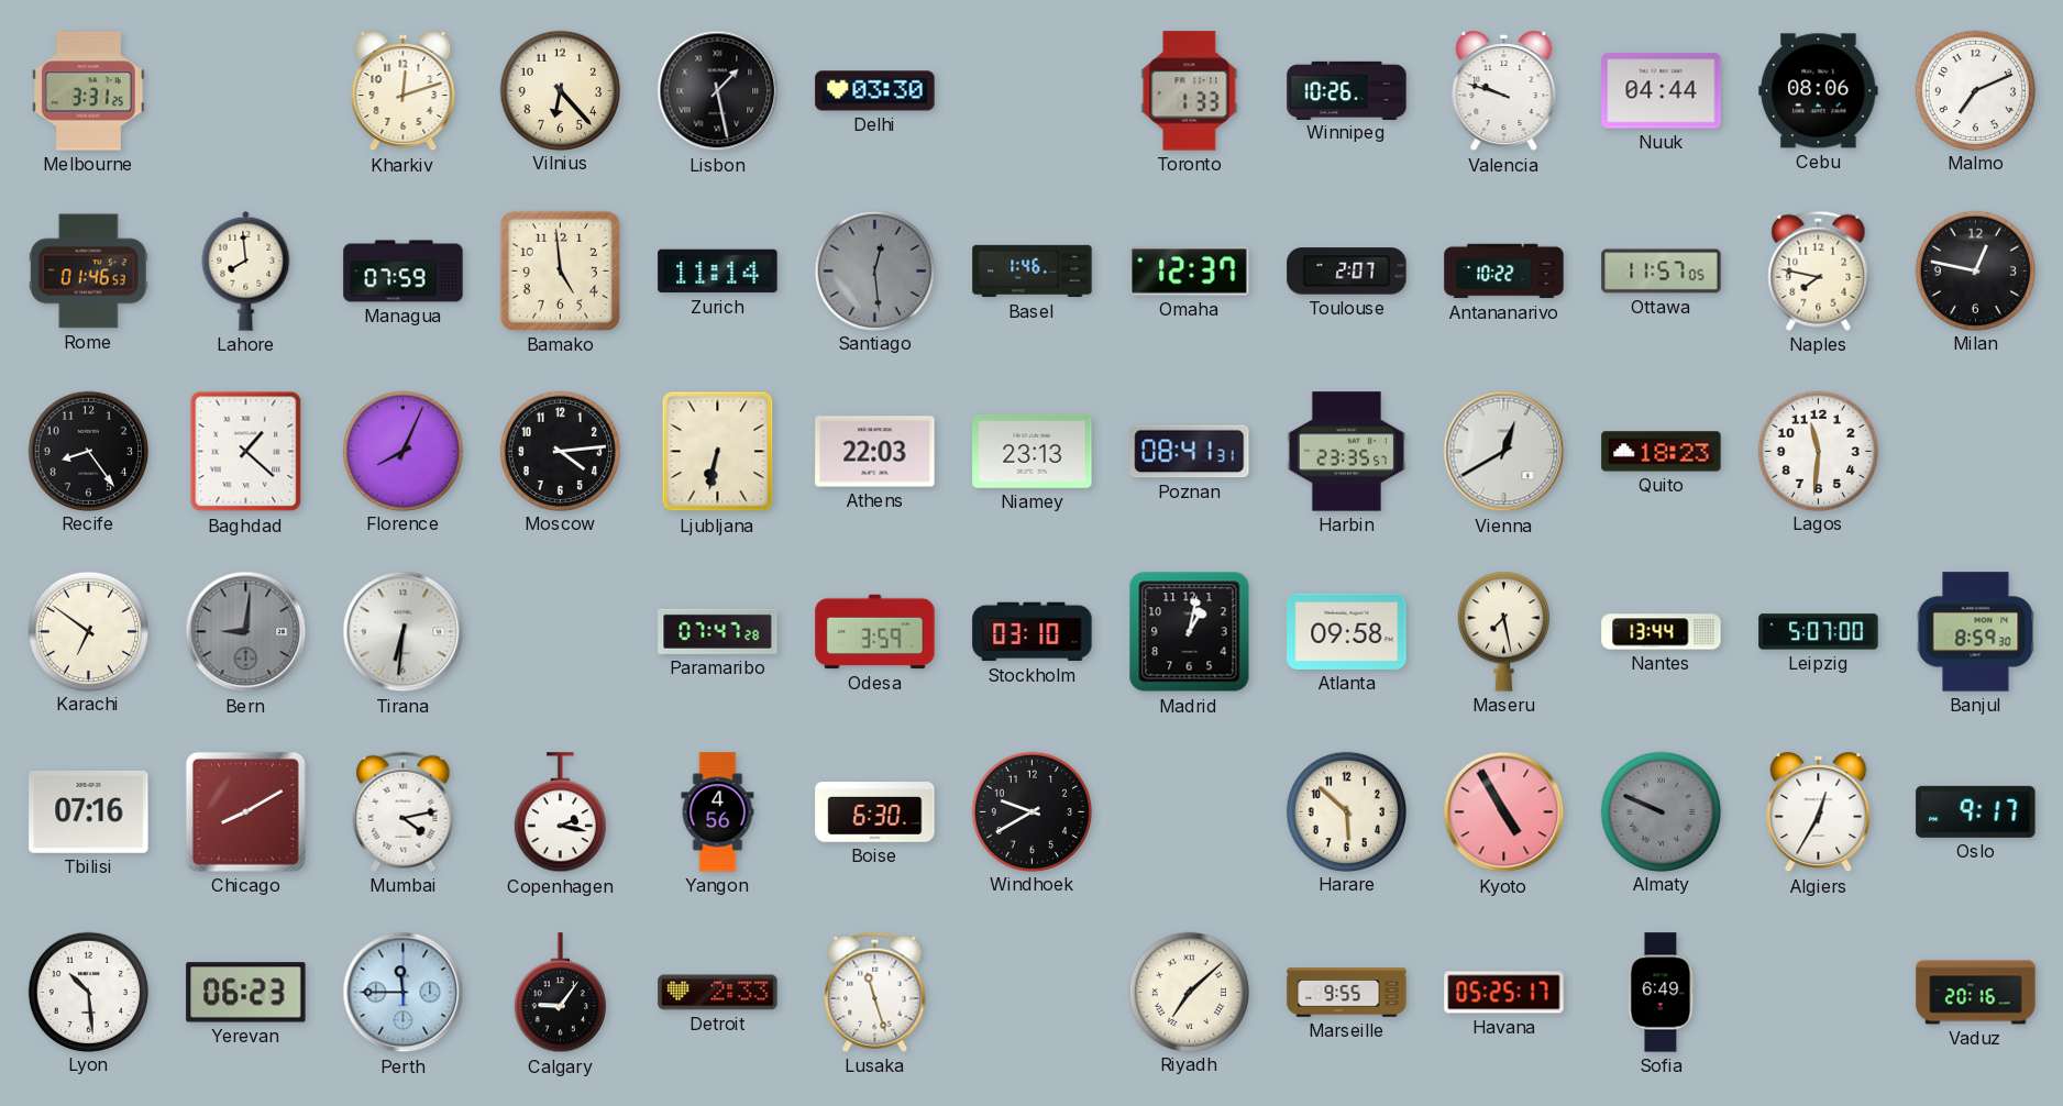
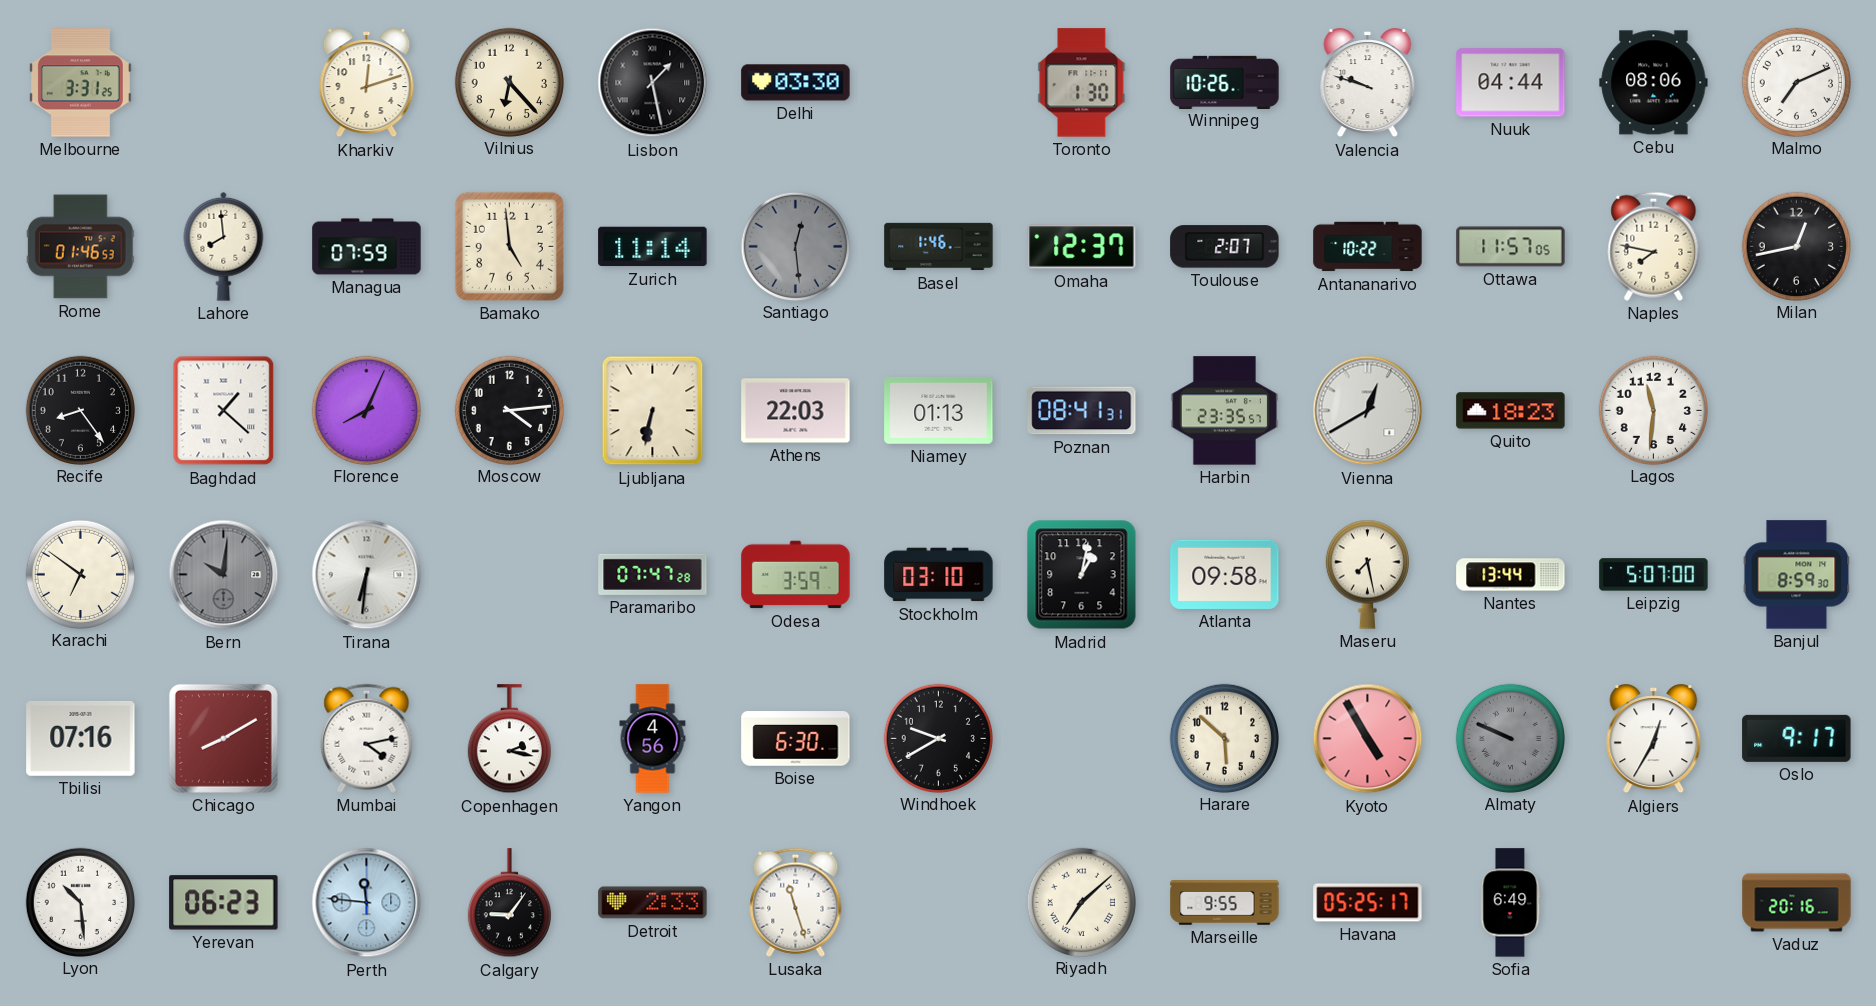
Toronto: 1:33 -> 1:30
Milan: 12:47 -> 12:43
Niamey: 23:13 -> 01:13
Bern: 9:01 -> 10:01
Perth: 11:45 -> 11:46
